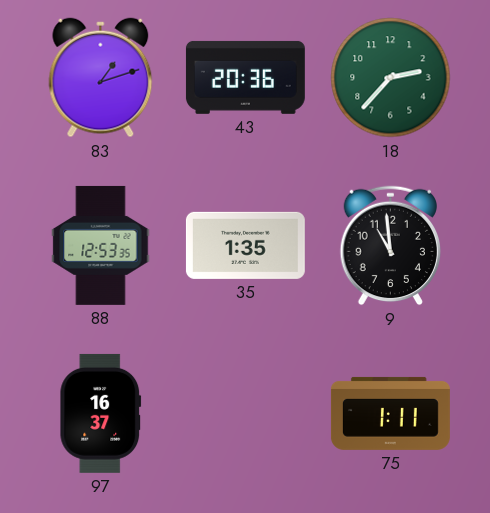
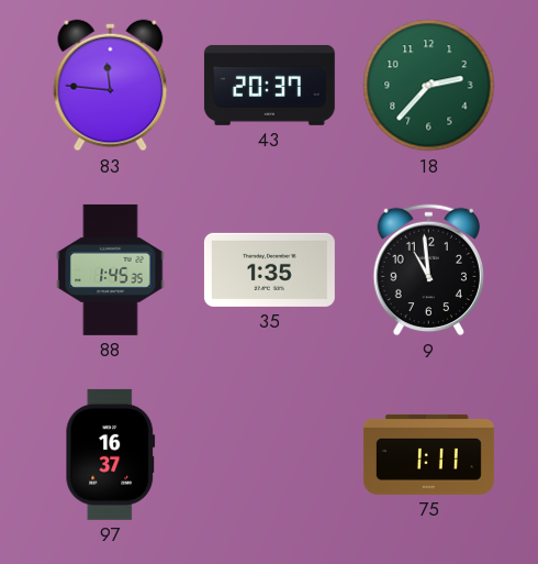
83: 1:12 -> 11:46
43: 20:36 -> 20:37
88: 12:53 -> 1:45
